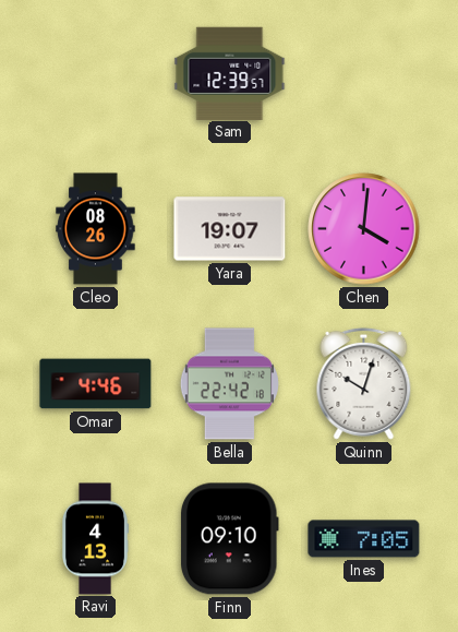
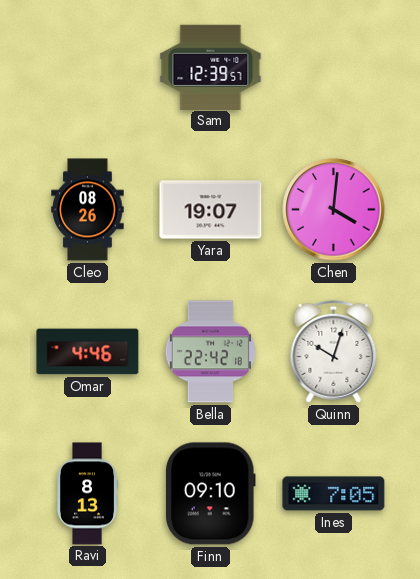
Ravi: 4:13 -> 8:13
